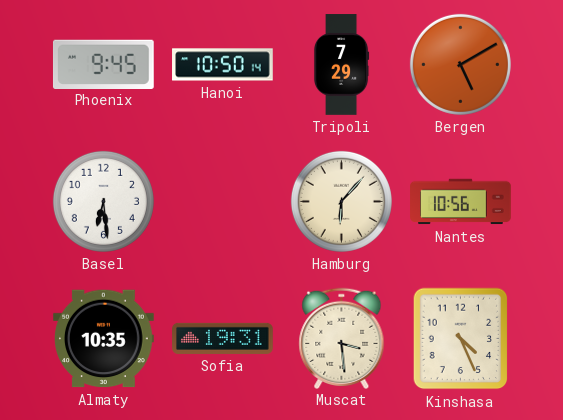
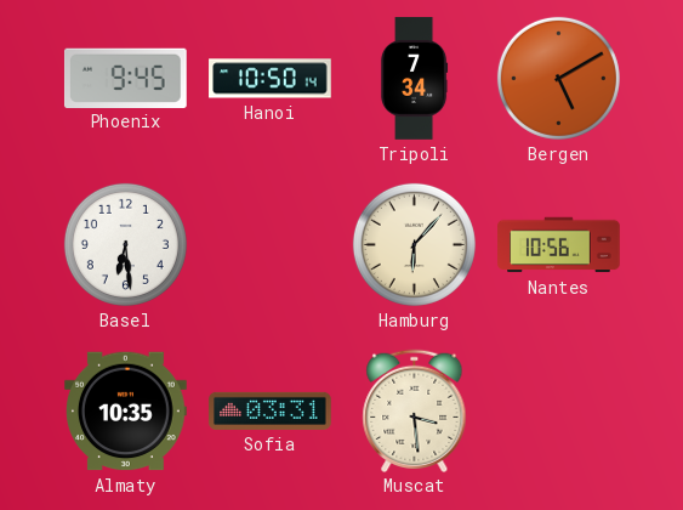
Tripoli: 7:29 -> 7:34
Sofia: 19:31 -> 03:31
Kinshasa: 4:26 -> none
